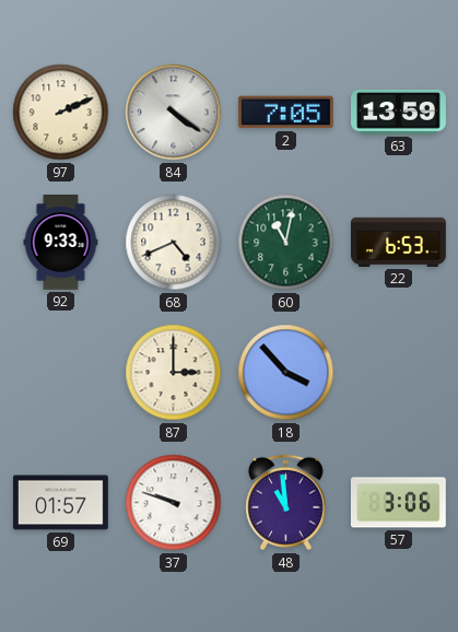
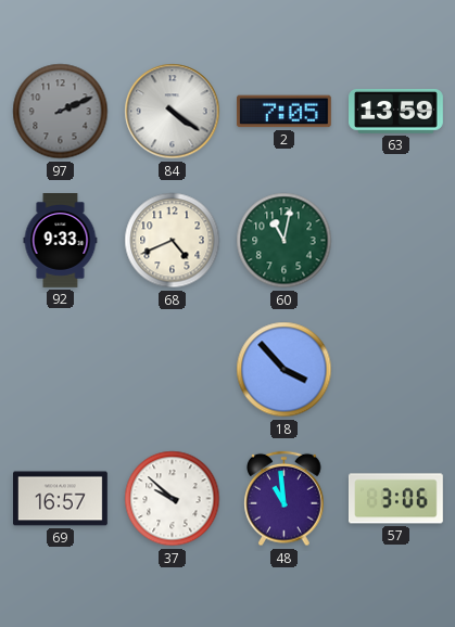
97 dial: cream -> grey
22: 6:53 -> none
87: 3:00 -> none
69: 01:57 -> 16:57
37: 9:48 -> 9:52
